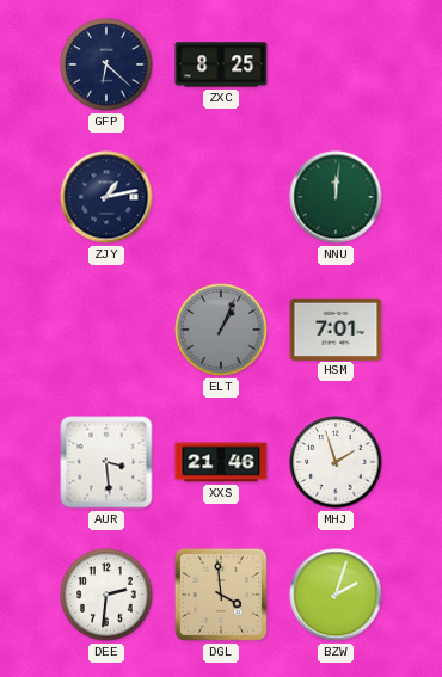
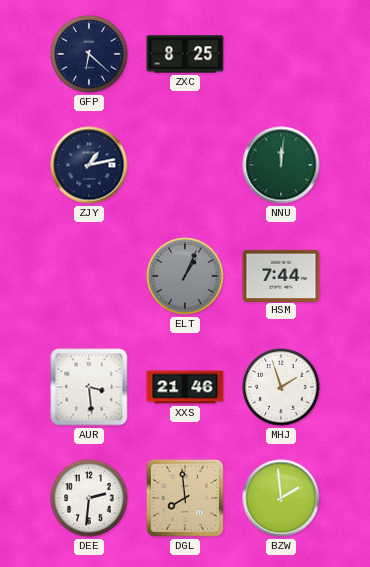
HSM: 7:01 -> 7:44
DGL: 3:59 -> 7:59
BZW: 2:03 -> 1:59
